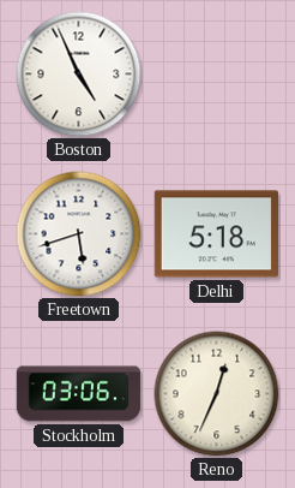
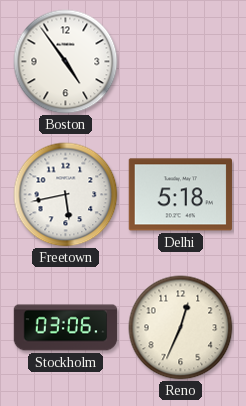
Boston: 4:56 -> 4:54
Freetown: 5:42 -> 5:43
